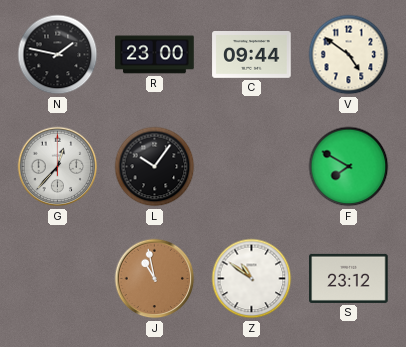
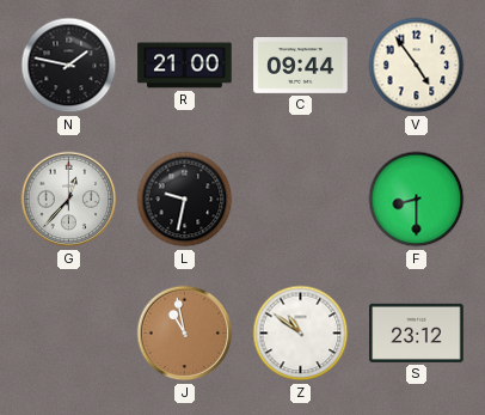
R: 23:00 -> 21:00
V: 4:51 -> 4:54
L: 10:06 -> 9:32
F: 7:50 -> 8:30
